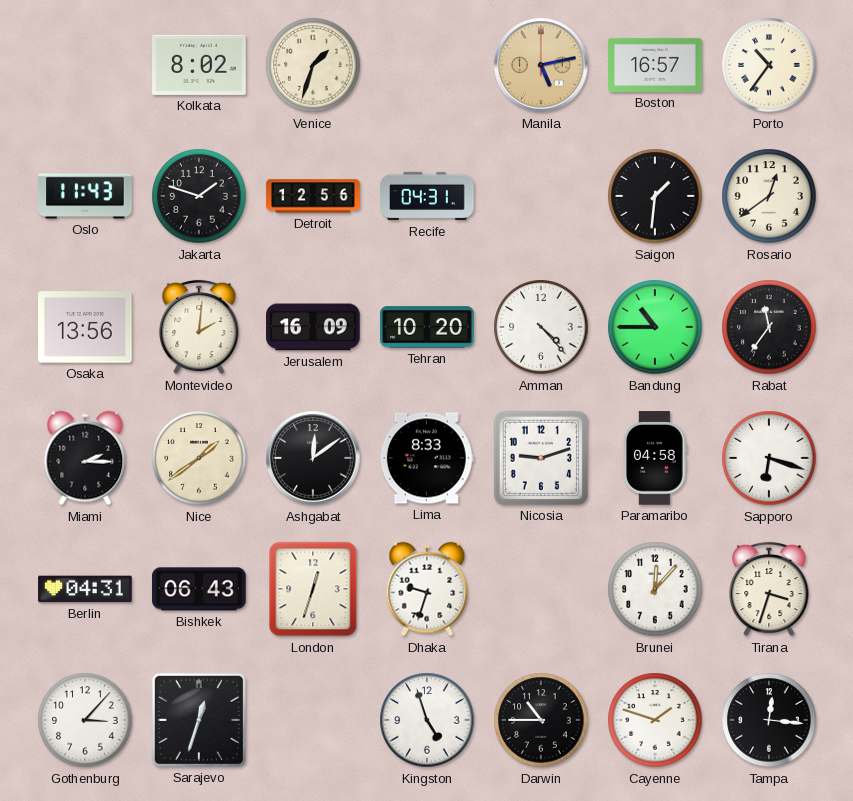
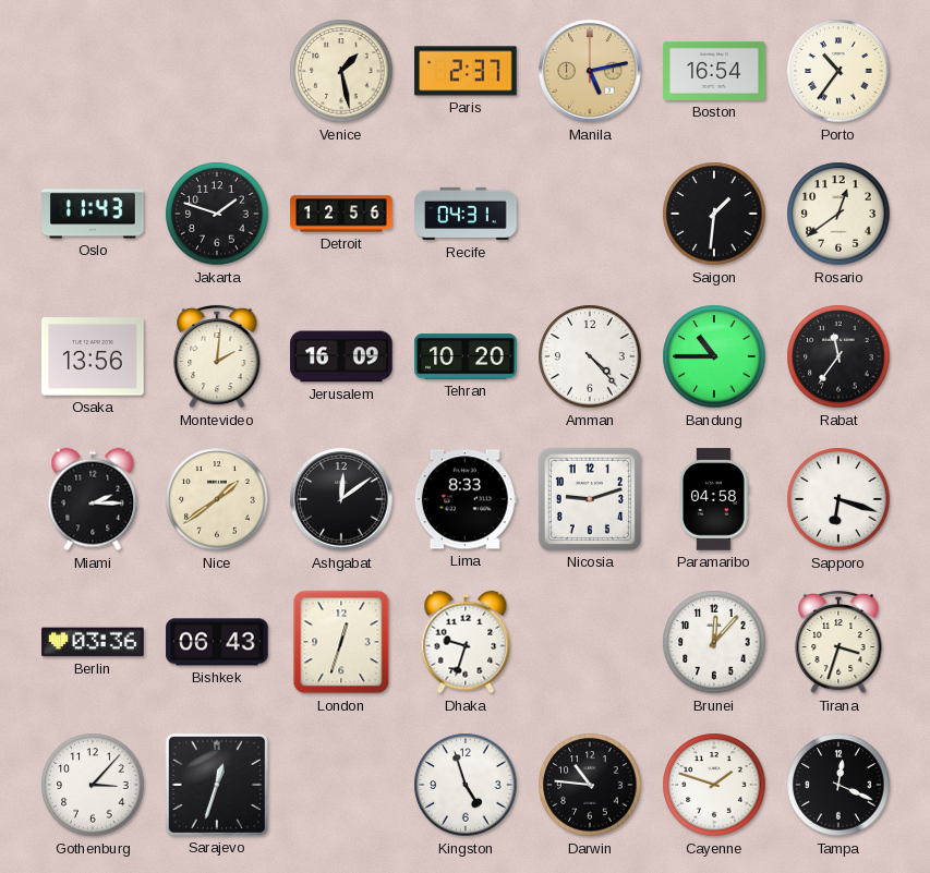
Kolkata: 8:02 -> none
Venice: 1:33 -> 1:28
Paris: none -> 2:37
Boston: 16:57 -> 16:54
Berlin: 04:31 -> 03:36
Darwin: 10:45 -> 10:46
Tampa: 12:16 -> 12:19
